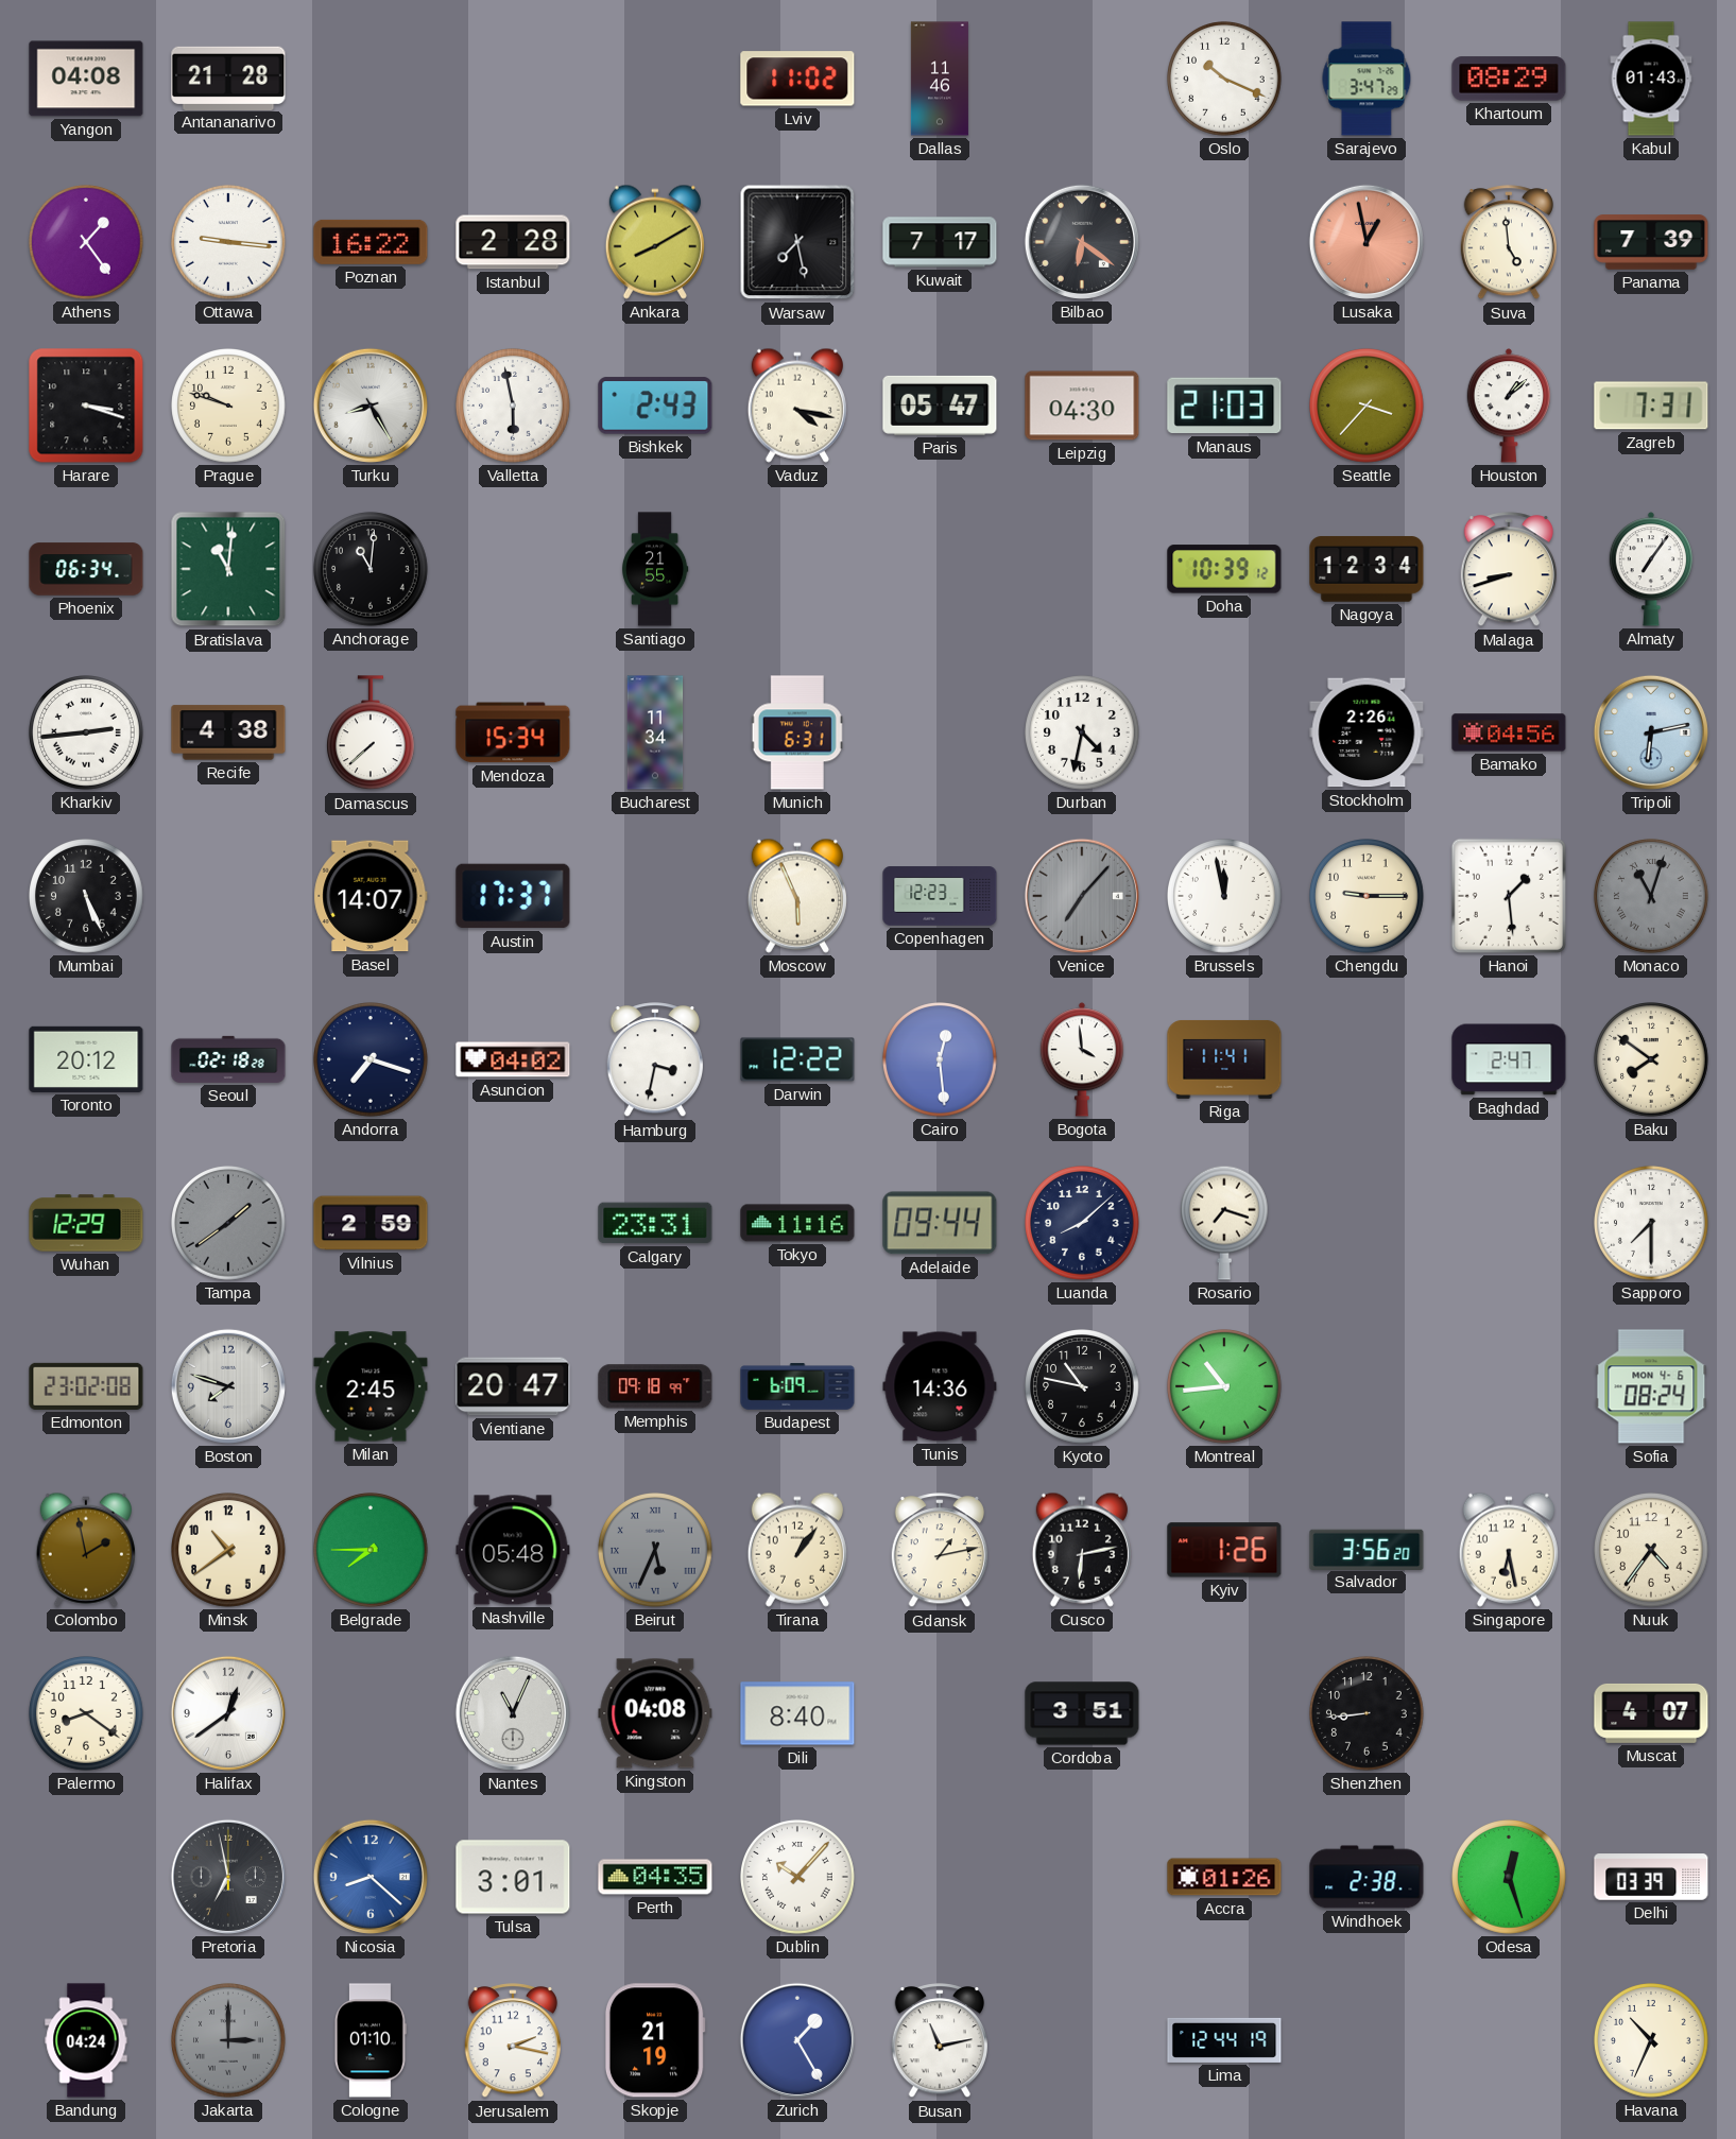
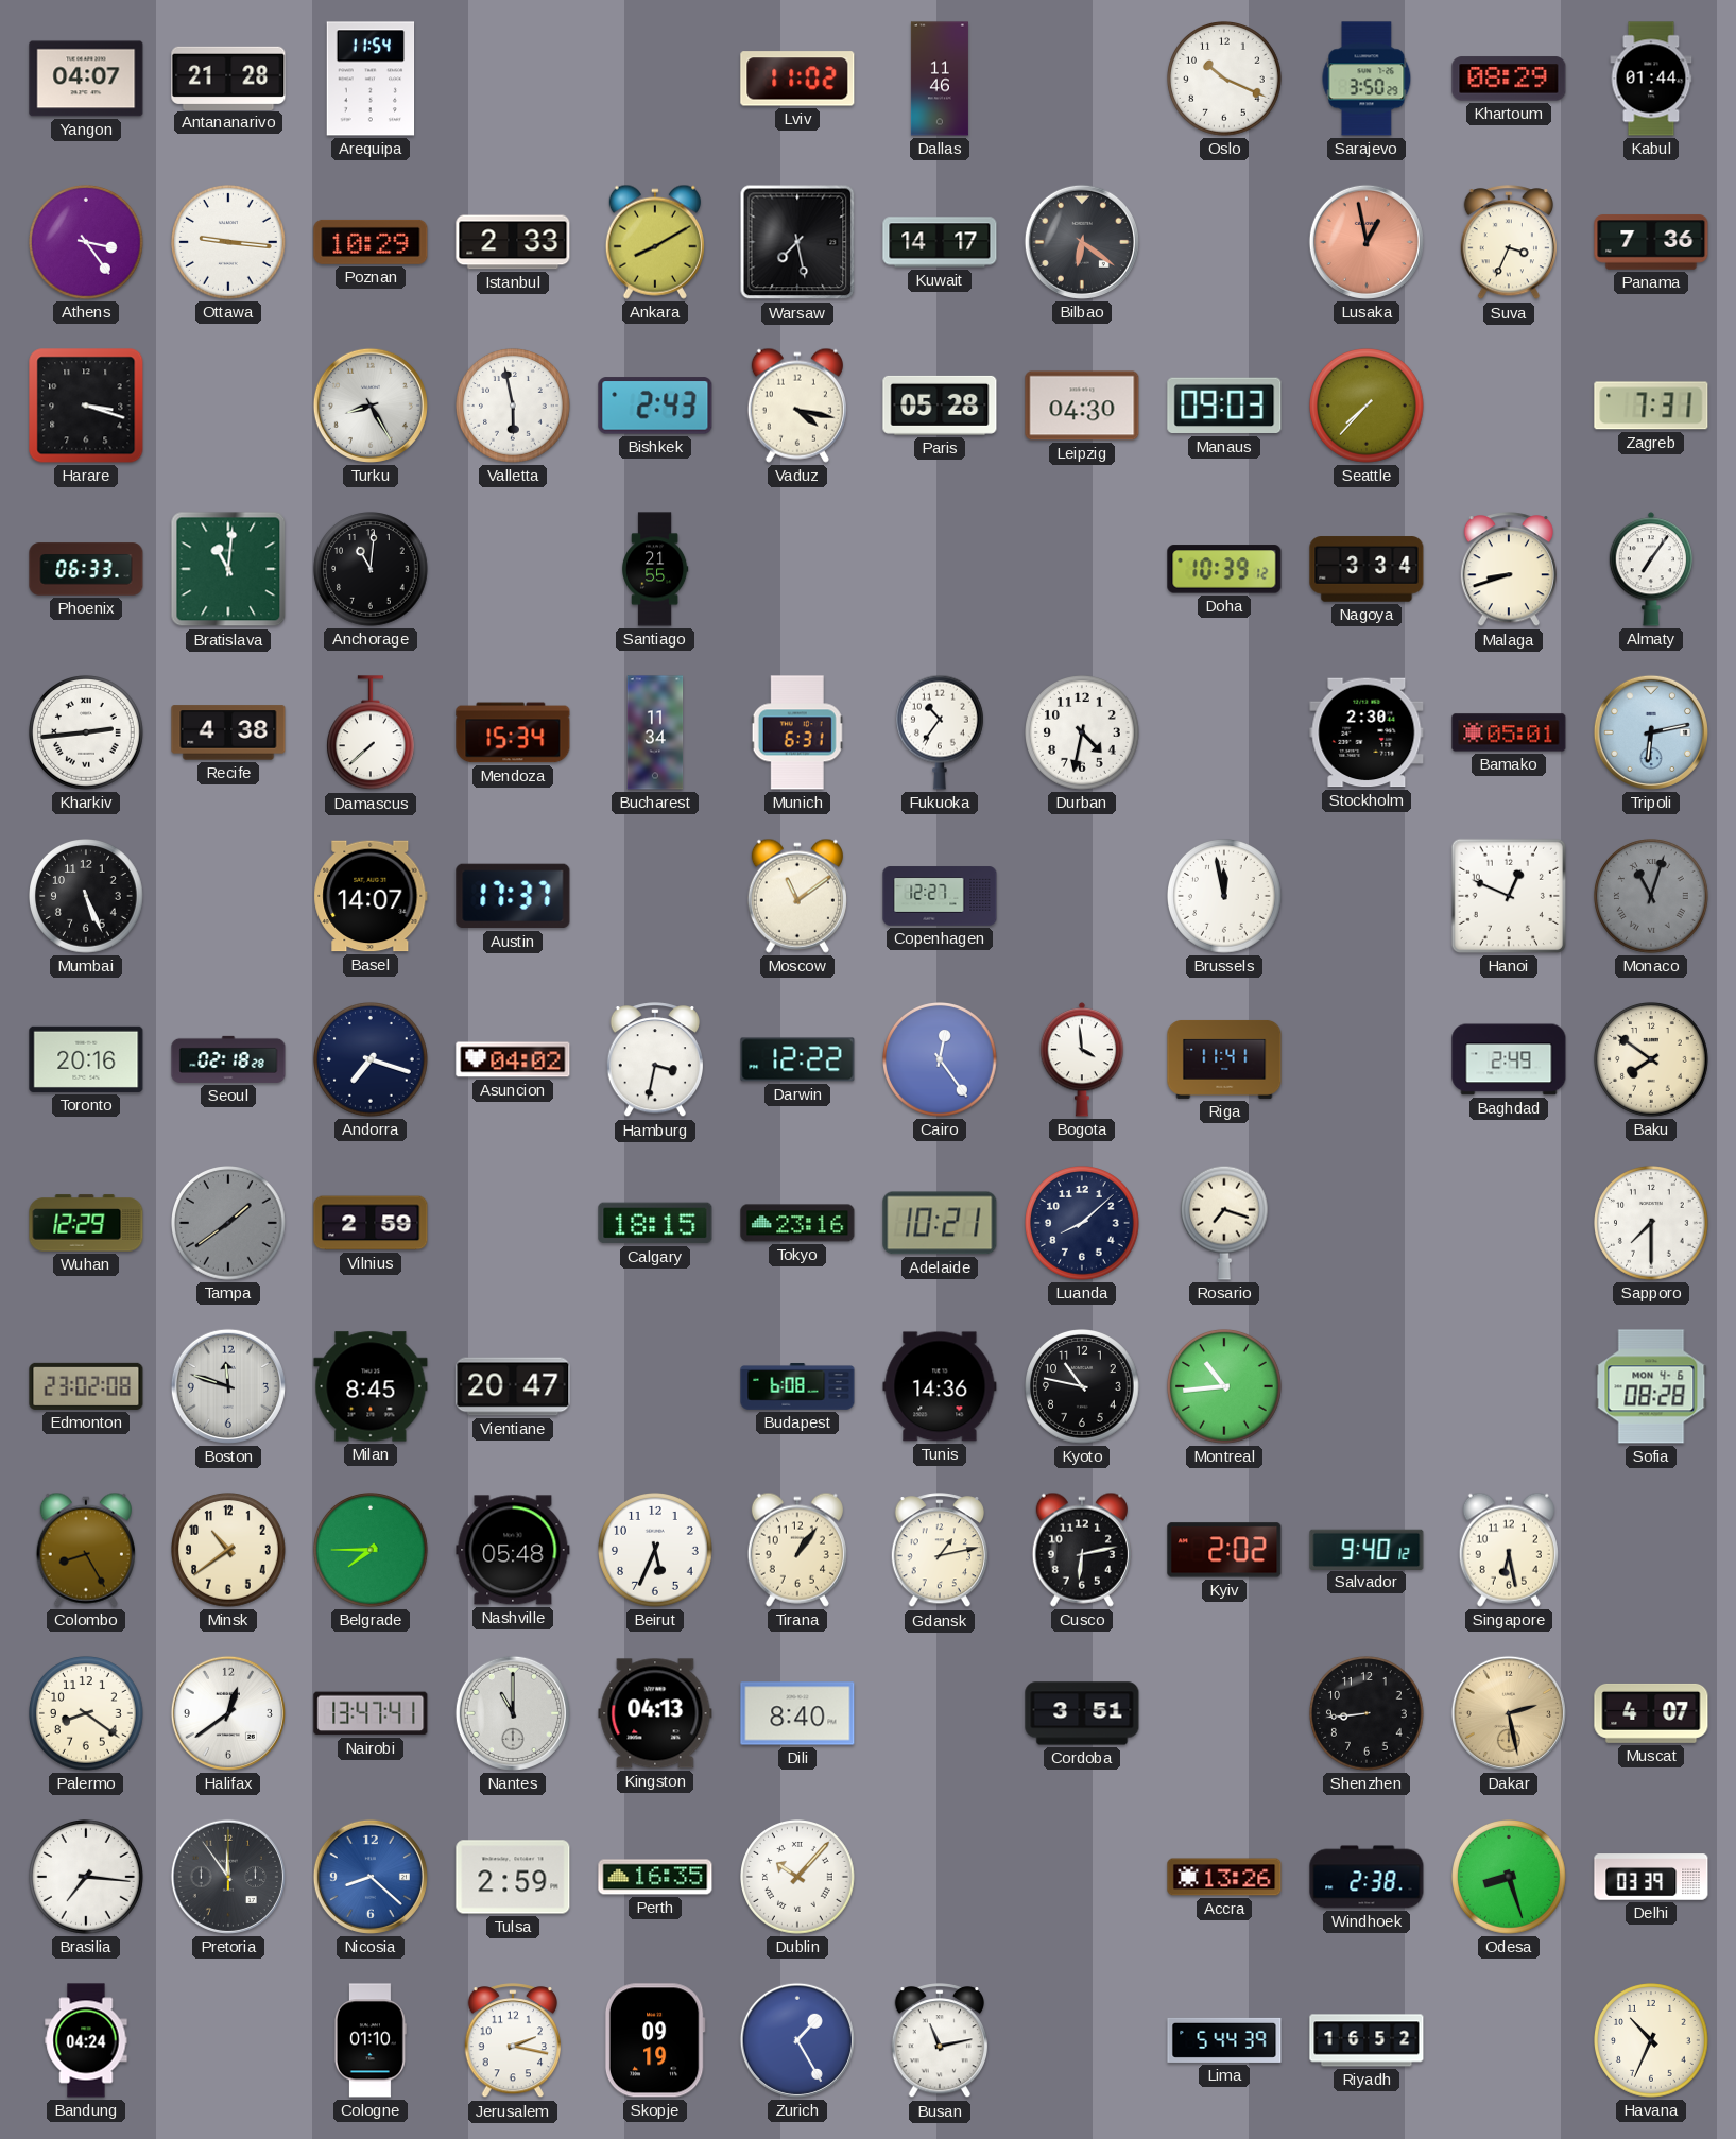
Yangon: 04:08 -> 04:07
Arequipa: none -> 11:54
Sarajevo: 3:47 -> 3:50
Kabul: 01:43 -> 01:44
Athens: 1:24 -> 3:24
Poznan: 16:22 -> 10:29
Istanbul: 2:28 -> 2:33
Kuwait: 7:17 -> 14:17
Suva: 4:59 -> 3:34
Panama: 7:39 -> 7:36
Prague: 9:48 -> none
Paris: 05:47 -> 05:28
Manaus: 21:03 -> 09:03
Seattle: 3:37 -> 7:37
Houston: 1:08 -> none
Phoenix: 06:34 -> 06:33
Nagoya: 12:34 -> 3:34
Fukuoka: none -> 10:36
Stockholm: 2:26 -> 2:30
Bamako: 04:56 -> 05:01
Moscow: 5:56 -> 11:09
Copenhagen: 12:23 -> 12:27
Venice: 7:07 -> none
Chengdu: 9:15 -> none
Hanoi: 1:29 -> 12:49
Toronto: 20:12 -> 20:16
Cairo: 12:29 -> 12:24
Baghdad: 2:47 -> 2:49
Calgary: 23:31 -> 18:15
Tokyo: 11:16 -> 23:16
Adelaide: 09:44 -> 10:21
Boston: 7:48 -> 11:48
Milan: 2:45 -> 8:45
Memphis: 09:18 -> none
Budapest: 6:09 -> 6:08
Sofia: 08:24 -> 08:28
Colombo: 1:58 -> 8:25
Beirut dial: grey -> white
Beirut numerals: Roman -> Arabic
Kyiv: 1:26 -> 2:02
Salvador: 3:56 -> 9:40
Nuuk: 4:36 -> none
Nairobi: none -> 13:47
Nantes: 11:04 -> 11:00
Kingston: 04:08 -> 04:13
Dakar: none -> 2:28
Brasilia: none -> 7:16
Pretoria: 6:58 -> 11:54
Tulsa: 3:01 -> 2:59
Perth: 04:35 -> 16:35
Accra: 01:26 -> 13:26
Odesa: 12:27 -> 8:27
Jakarta: 3:00 -> none
Skopje: 21:19 -> 09:19
Lima: 12:44 -> 5:44
Riyadh: none -> 16:52
